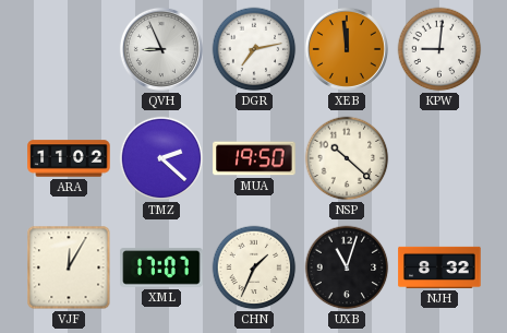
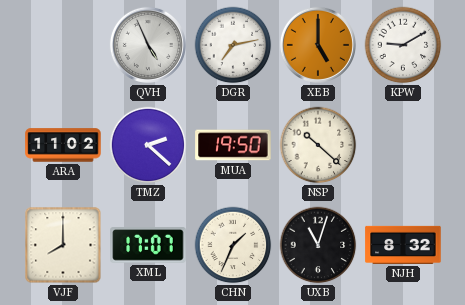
QVH: 8:56 -> 4:56
XEB: 11:59 -> 5:00
KPW: 9:01 -> 9:10
VJF: 12:05 -> 8:00
